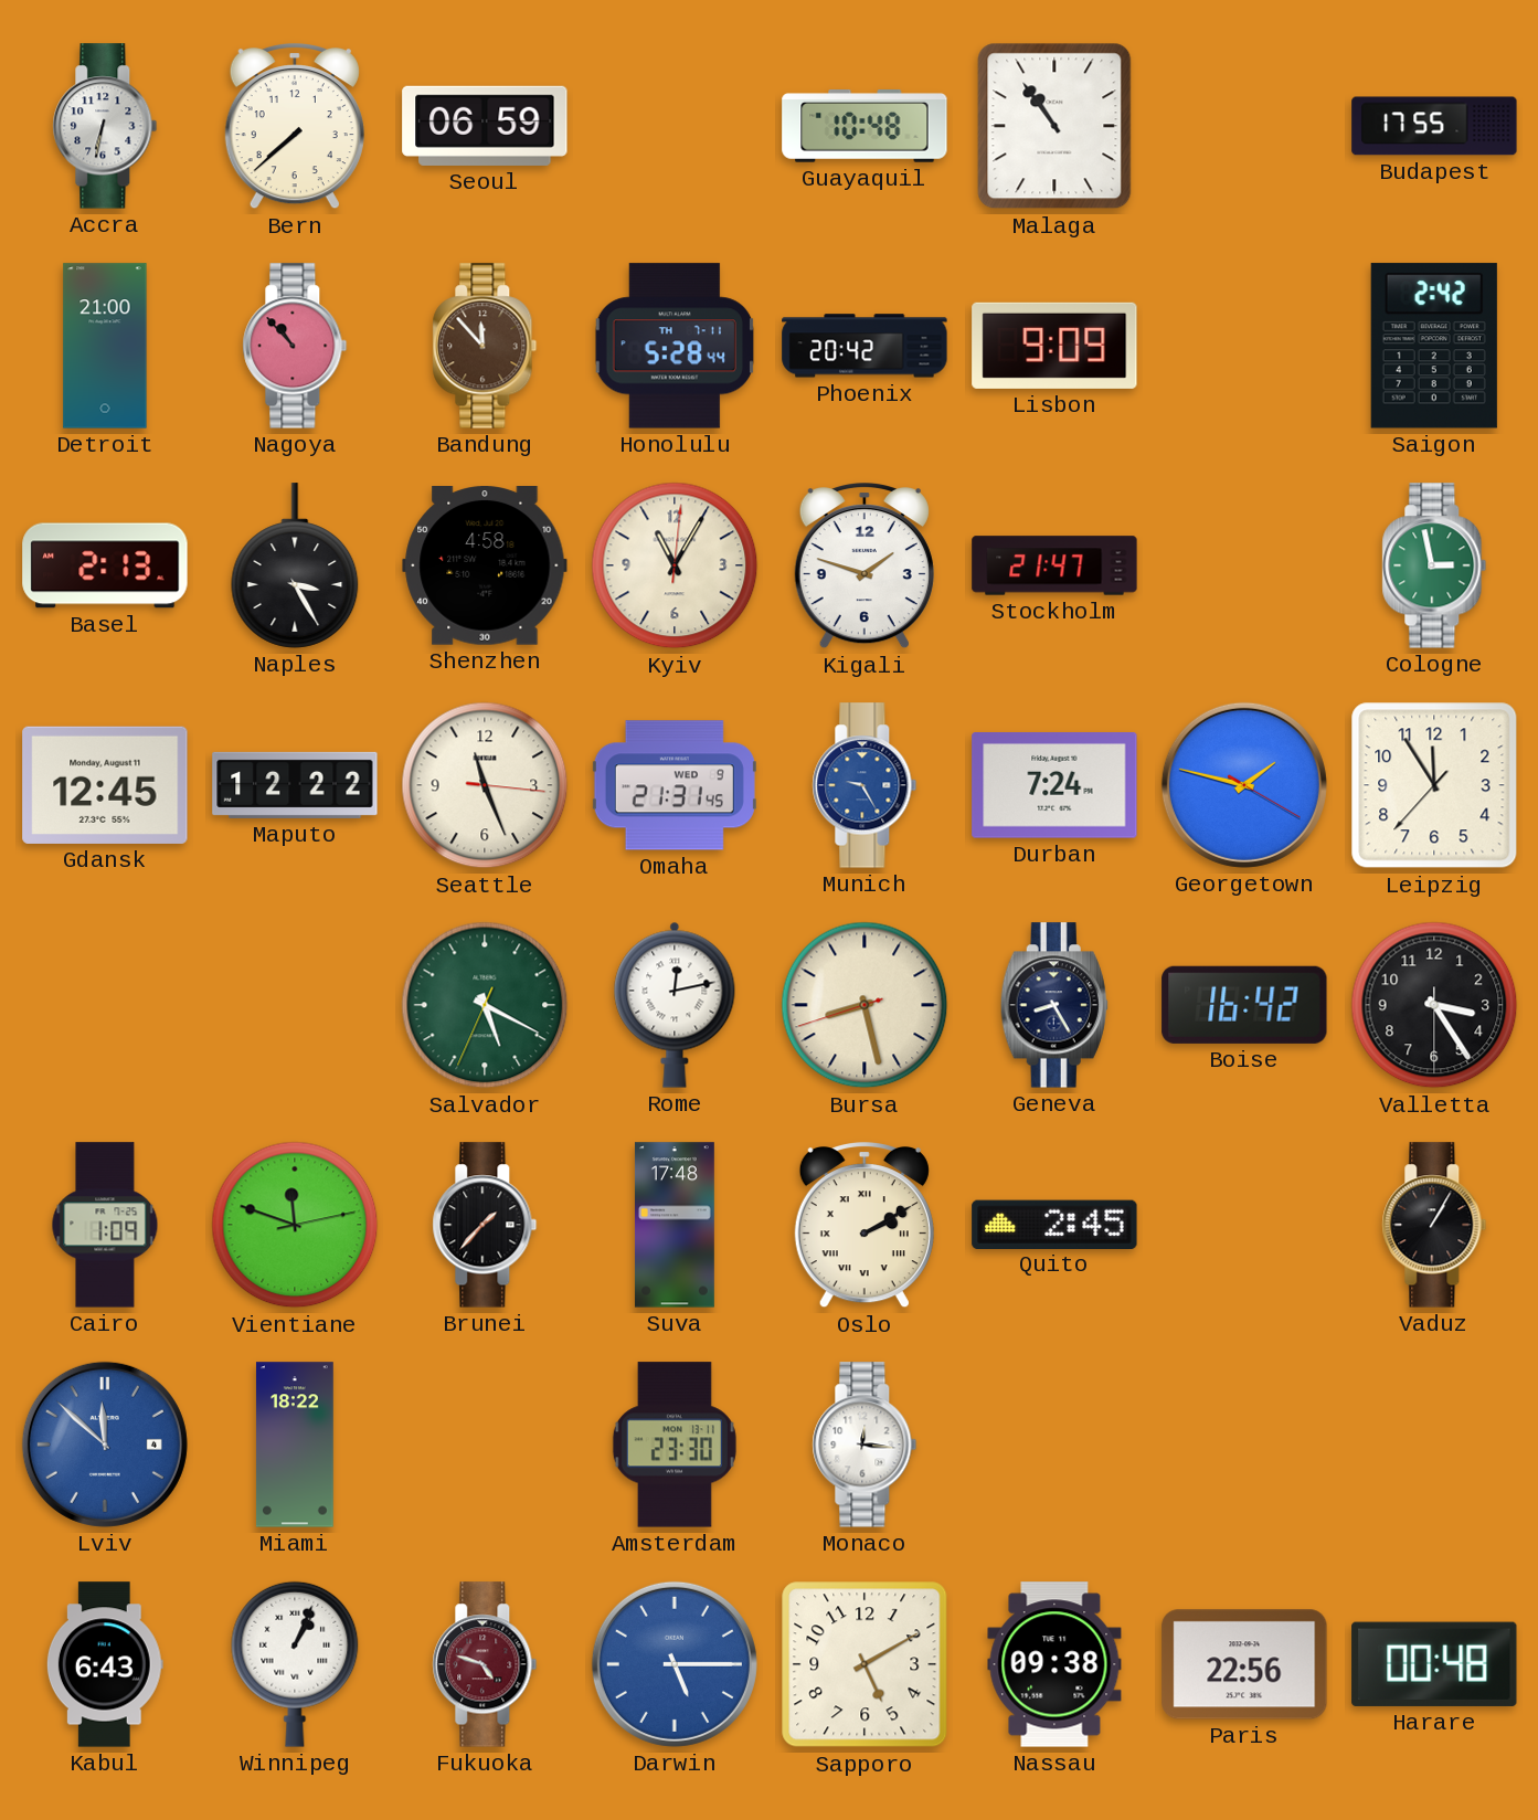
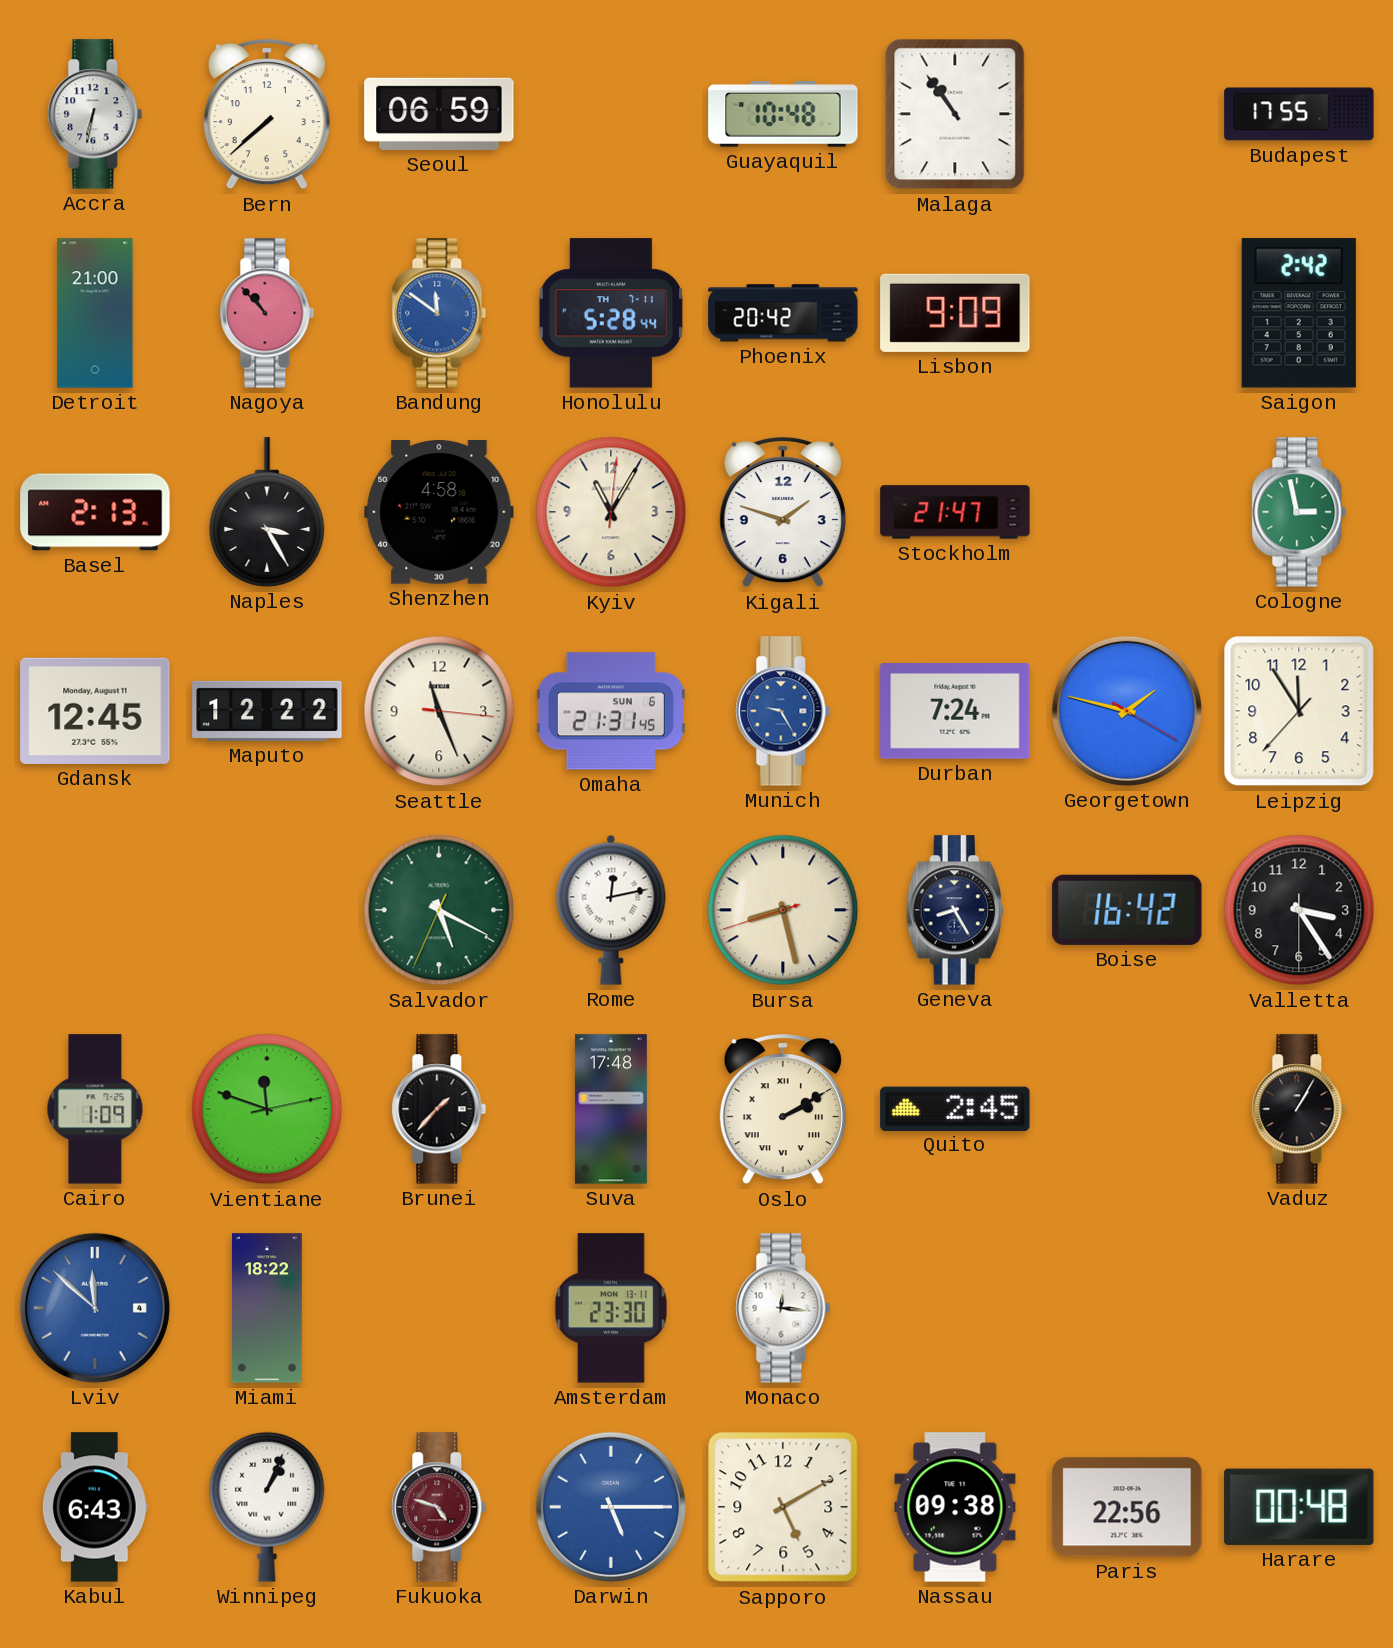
Bandung: 11:53 -> 11:51
Bandung dial: brown -> blue
Omaha date: WED 9 -> SUN 6
